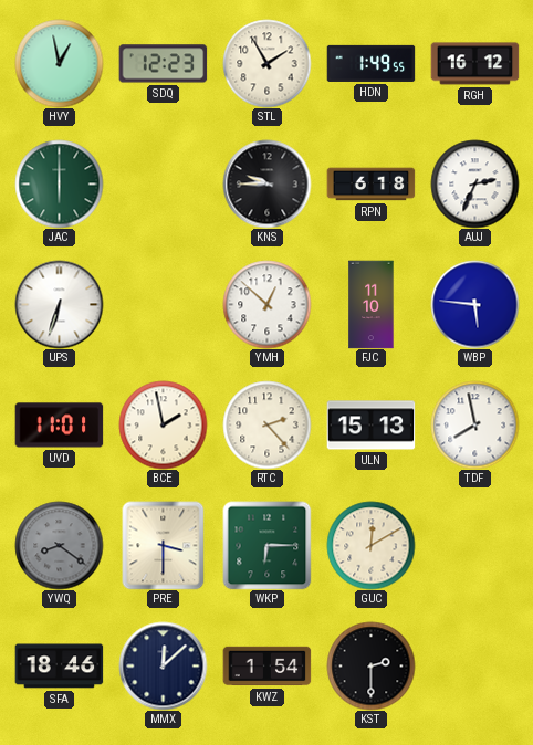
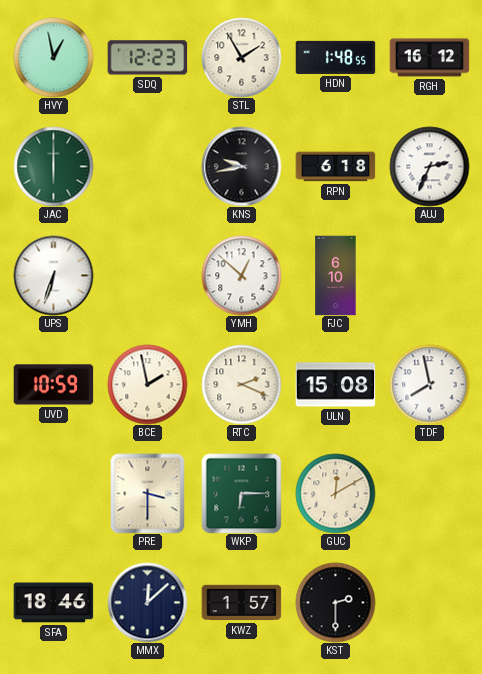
HDN: 1:49 -> 1:48
KNS: 9:45 -> 9:43
FJC: 11:10 -> 6:10
WBP: 5:46 -> none
UVD: 11:01 -> 10:59
RTC: 2:23 -> 2:19
ULN: 15:13 -> 15:08
YWQ: 8:21 -> none
KWZ: 1:54 -> 1:57
